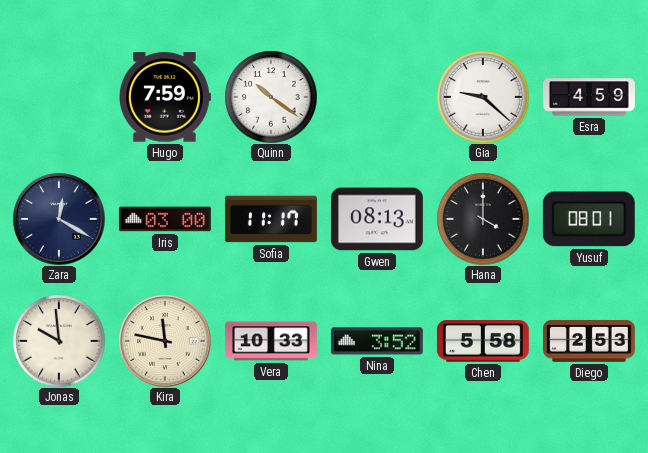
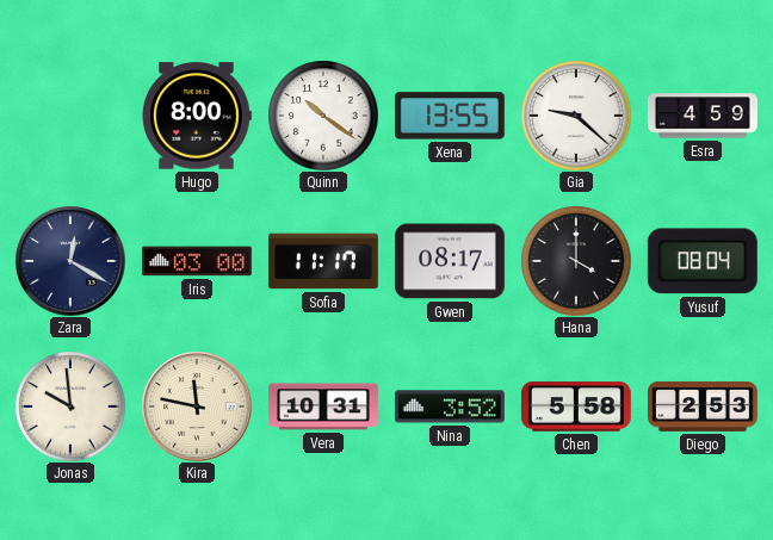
Hugo: 7:59 -> 8:00
Xena: none -> 13:55
Gwen: 08:13 -> 08:17
Yusuf: 08:01 -> 08:04
Vera: 10:33 -> 10:31
